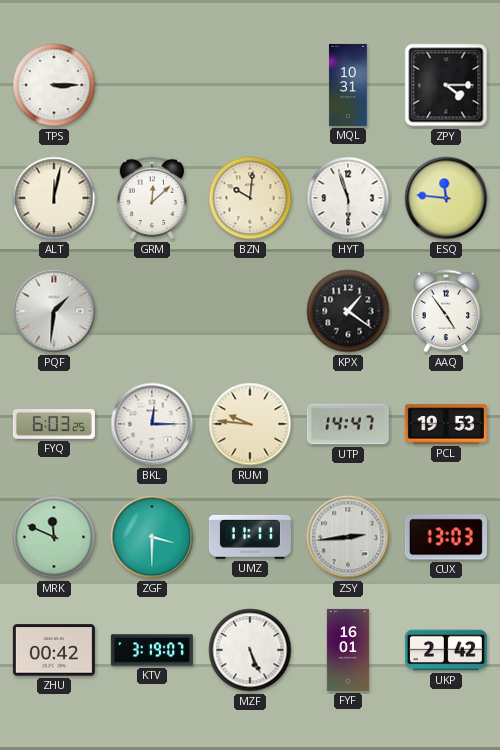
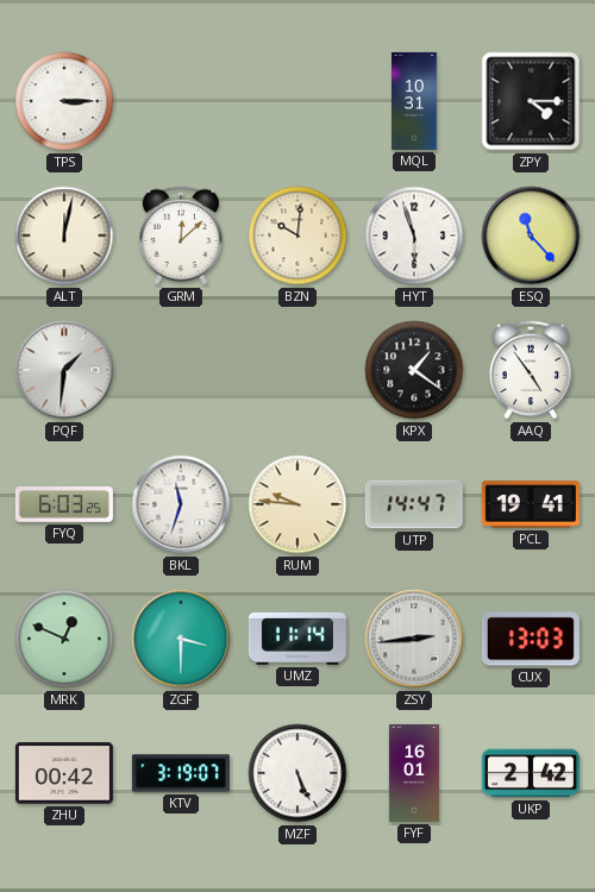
ESQ: 11:46 -> 11:23
BKL: 12:15 -> 11:33
PCL: 19:53 -> 19:41
MRK: 11:49 -> 12:49
UMZ: 11:11 -> 11:14
